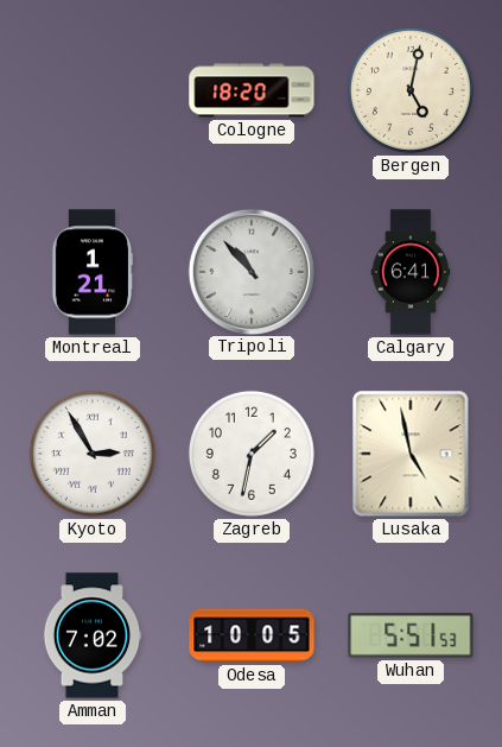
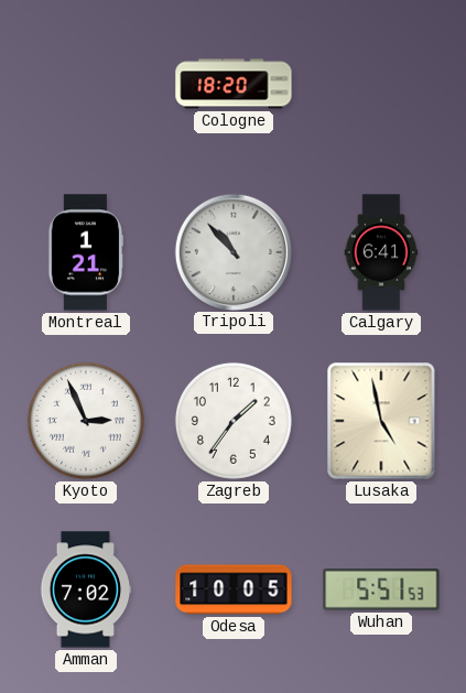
Bergen: 5:02 -> none
Kyoto: 2:55 -> 2:56
Zagreb: 1:32 -> 1:36
